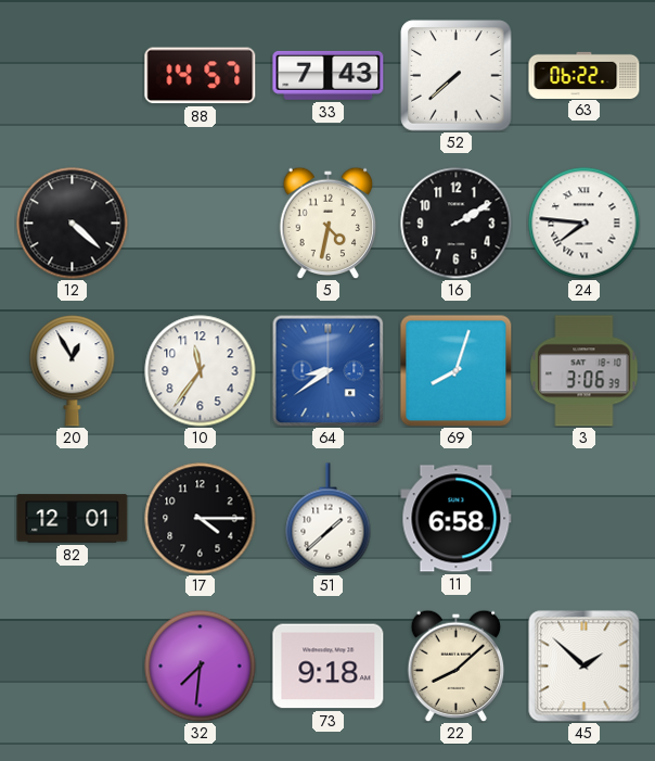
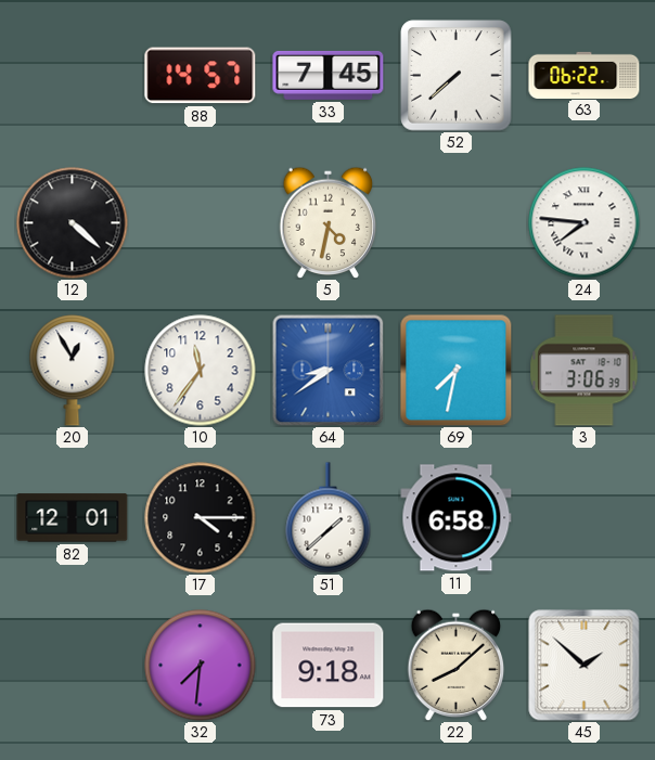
33: 7:43 -> 7:45
16: 2:10 -> none
69: 8:03 -> 7:32
